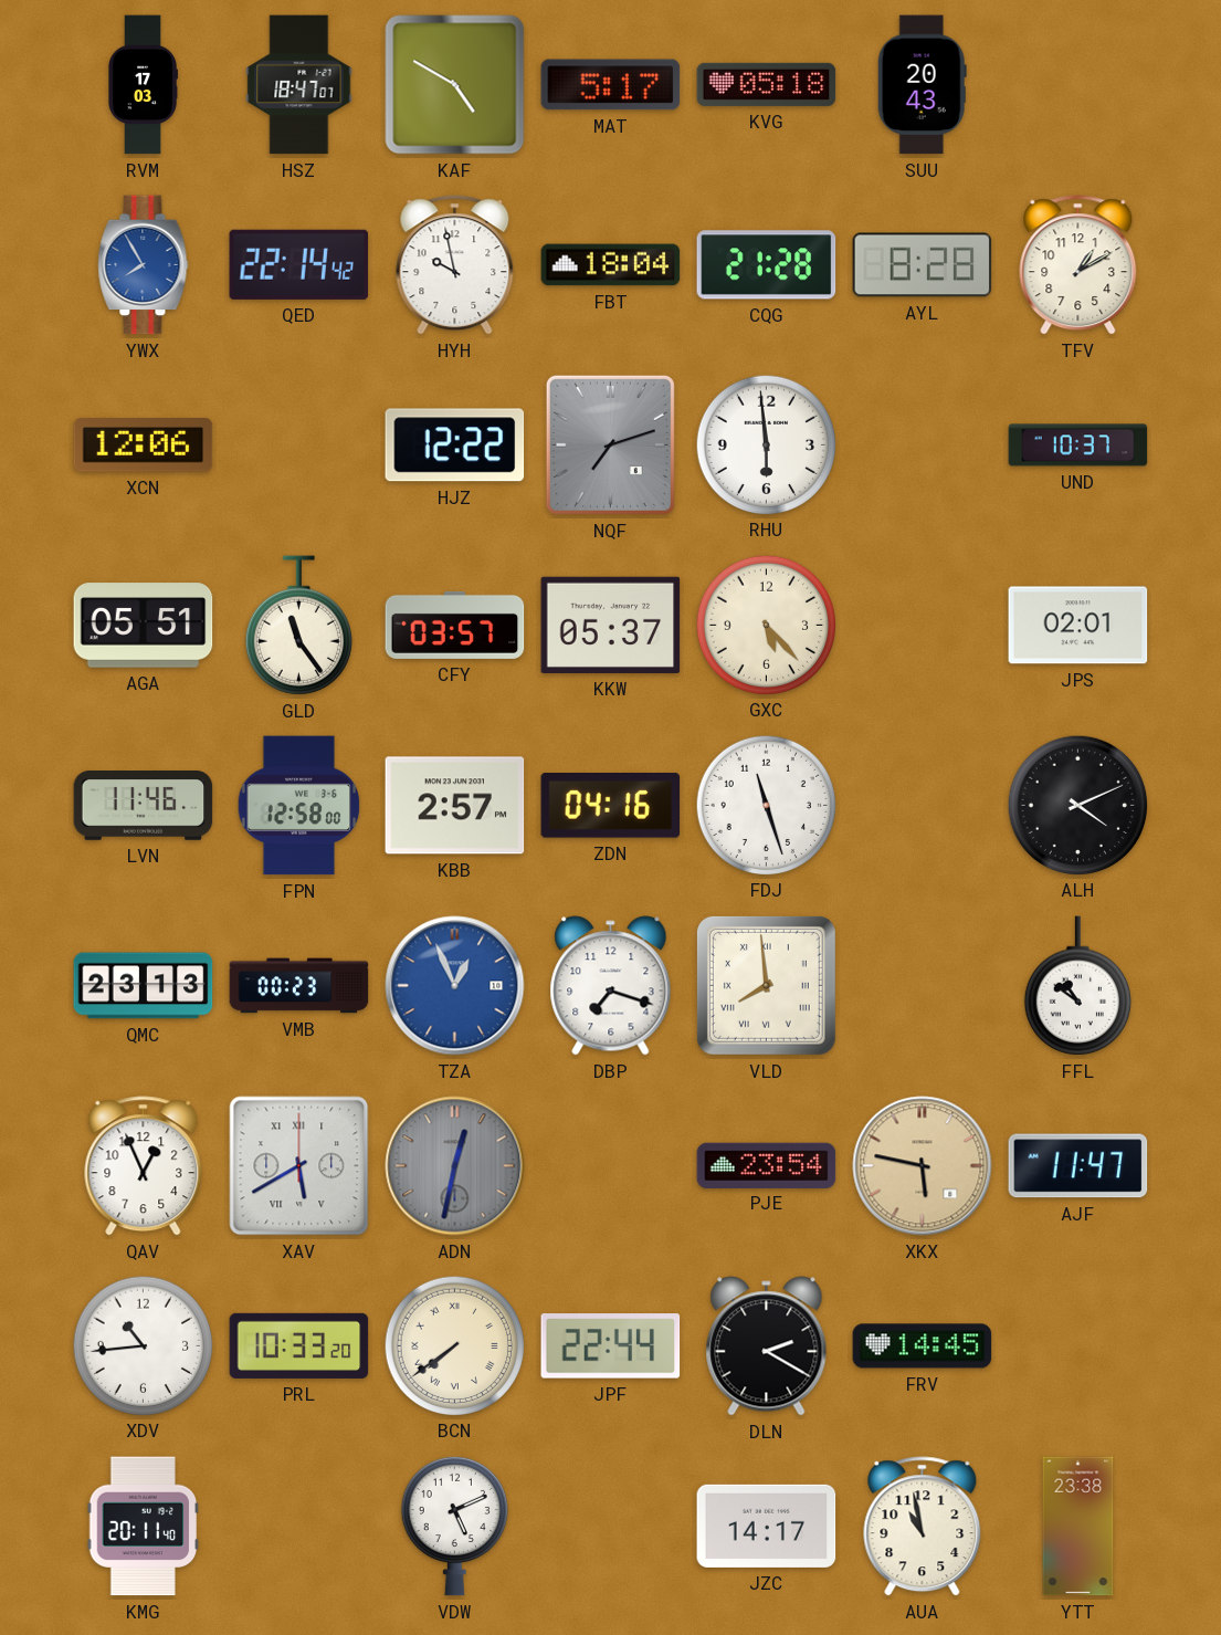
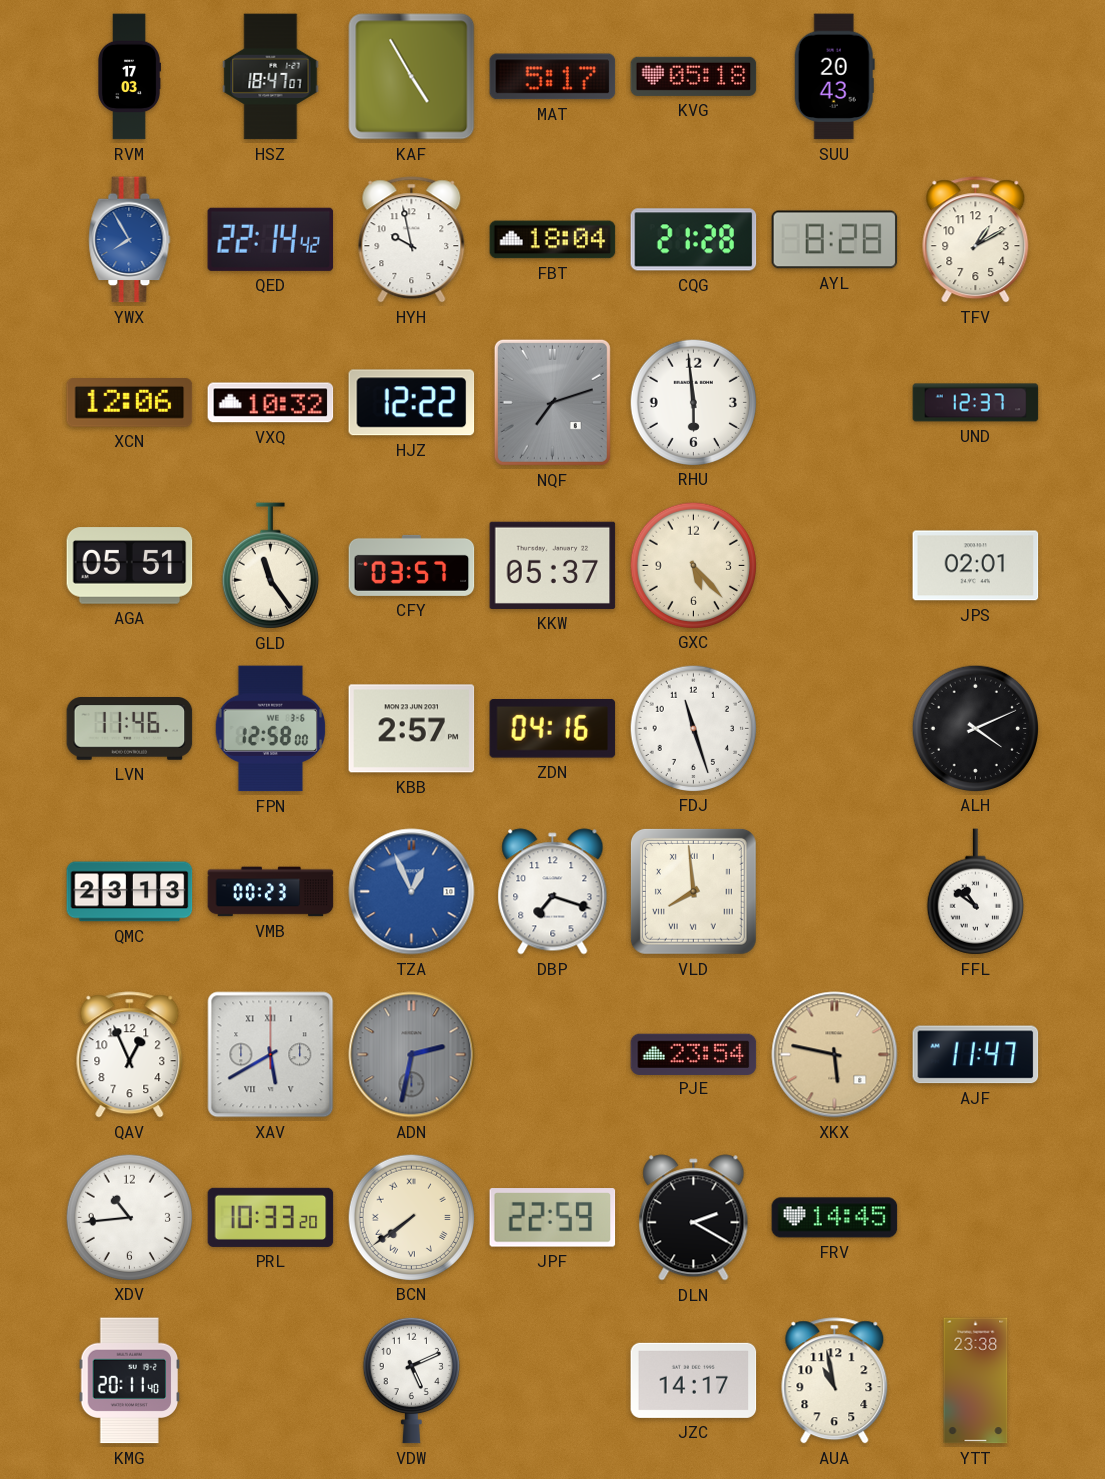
KAF: 4:50 -> 4:55
VXQ: none -> 10:32
UND: 10:37 -> 12:37
ADN: 12:32 -> 2:32
JPF: 22:44 -> 22:59
